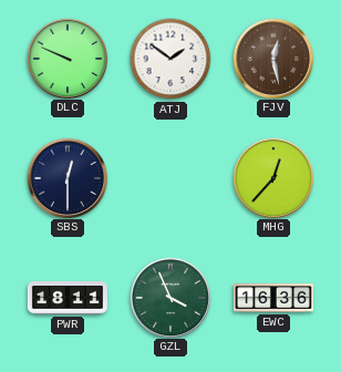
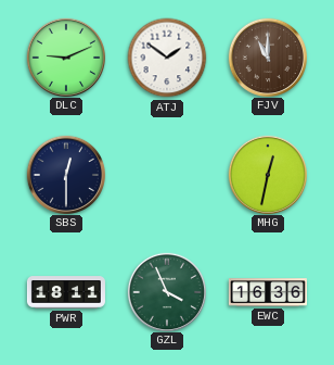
DLC: 9:49 -> 9:11
FJV: 12:28 -> 11:00
MHG: 12:37 -> 12:32
